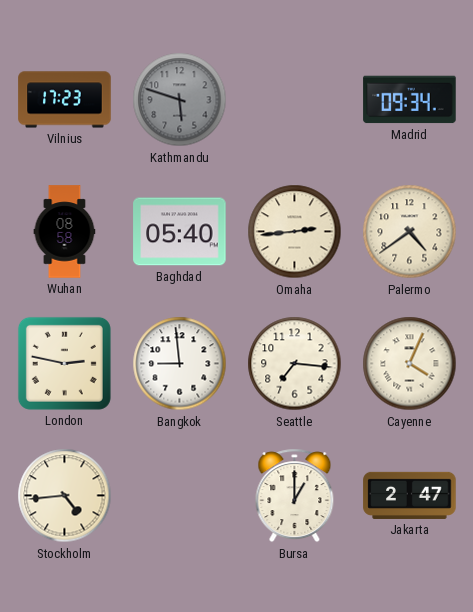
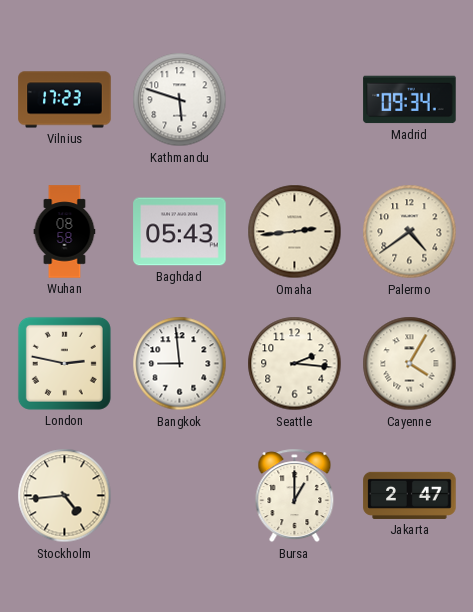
Kathmandu dial: grey -> white
Baghdad: 05:40 -> 05:43
Seattle: 7:16 -> 2:16
Cayenne: 4:04 -> 4:05
